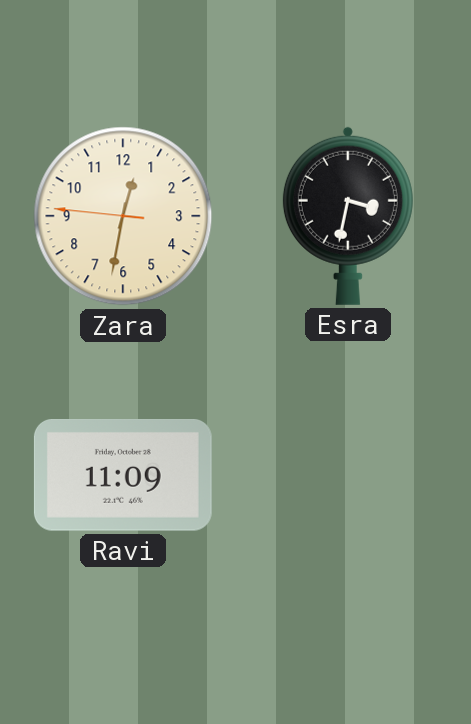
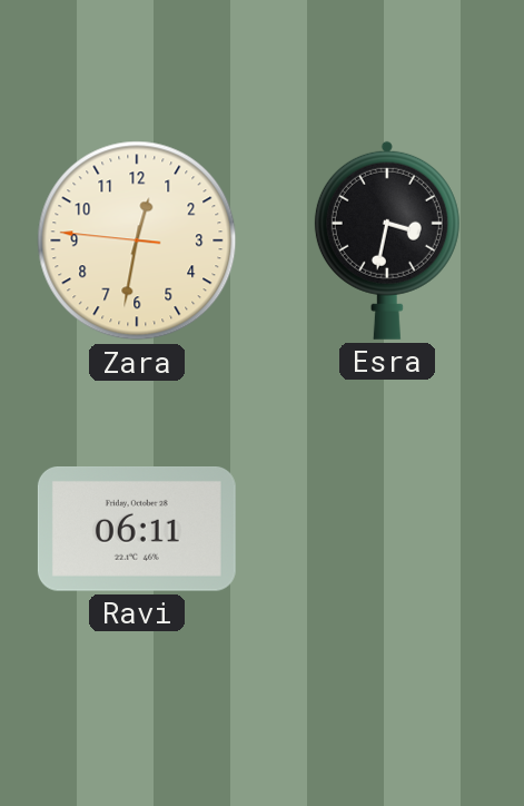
Ravi: 11:09 -> 06:11
